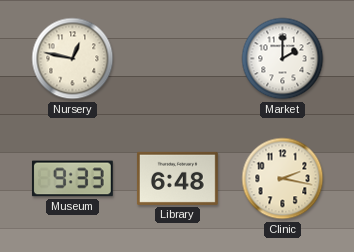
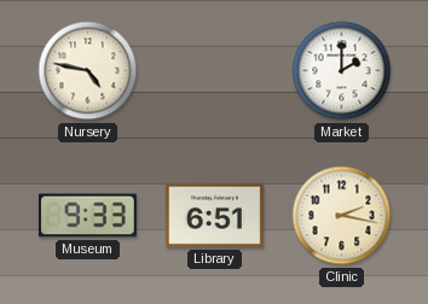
Nursery: 12:47 -> 4:47
Library: 6:48 -> 6:51
